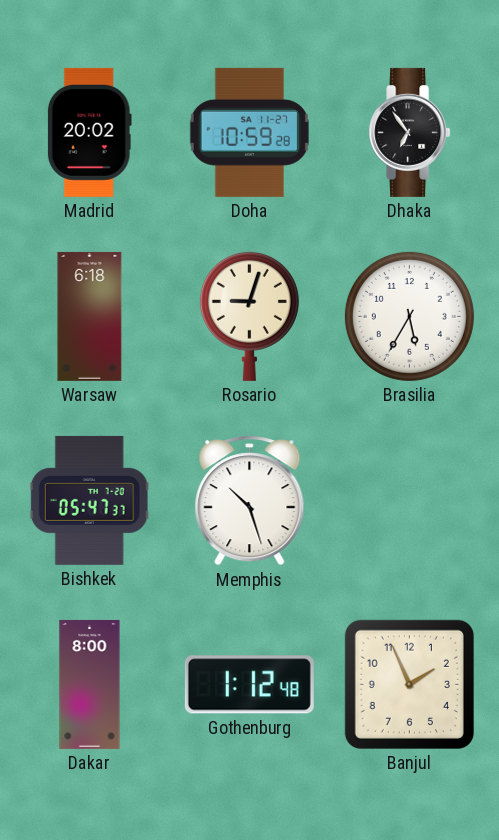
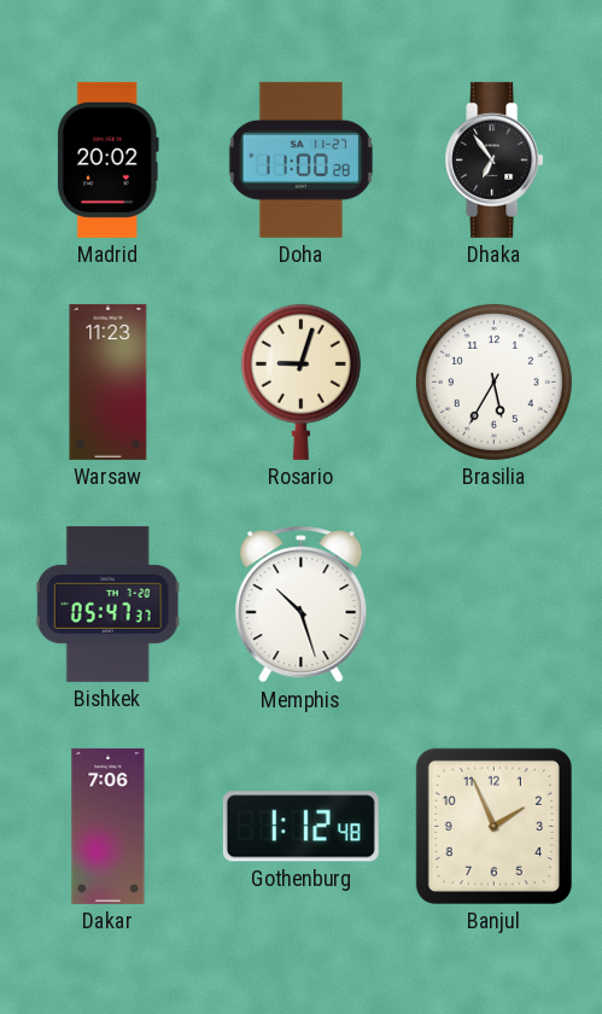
Doha: 10:59 -> 11:00
Warsaw: 6:18 -> 11:23
Dakar: 8:00 -> 7:06
